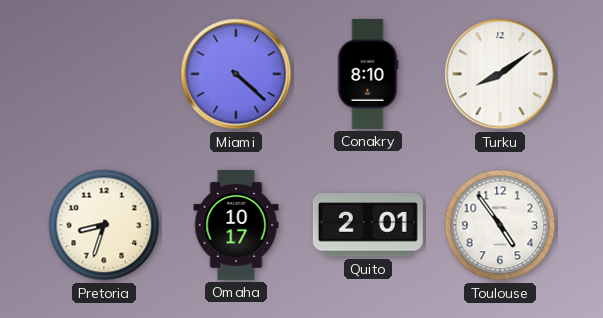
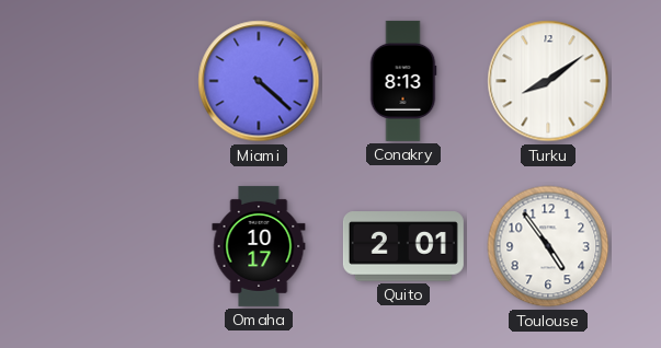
Conakry: 8:10 -> 8:13
Pretoria: 8:33 -> none
